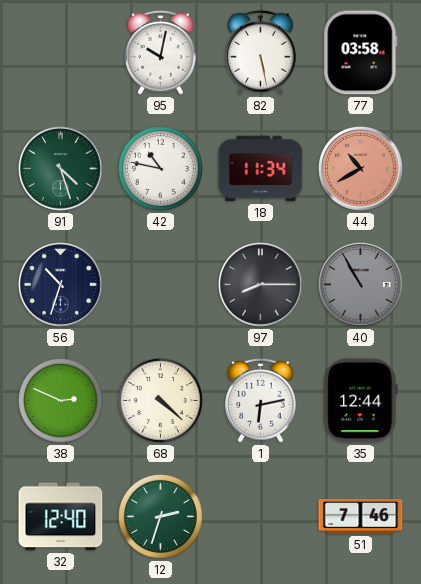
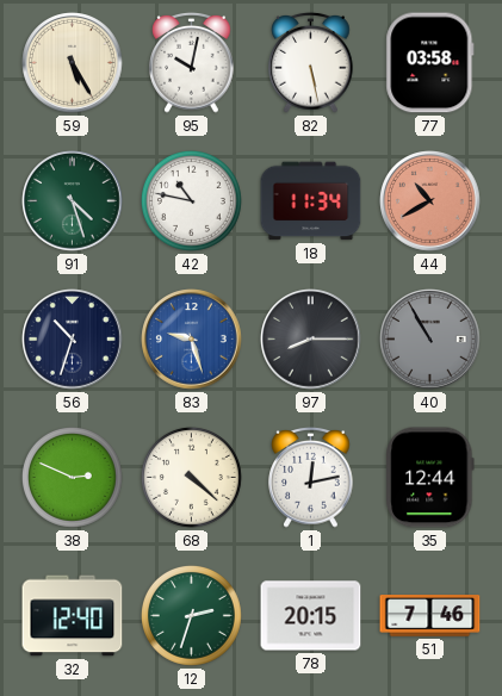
59: none -> 5:25
83: none -> 9:27
1: 6:13 -> 12:13
78: none -> 20:15
